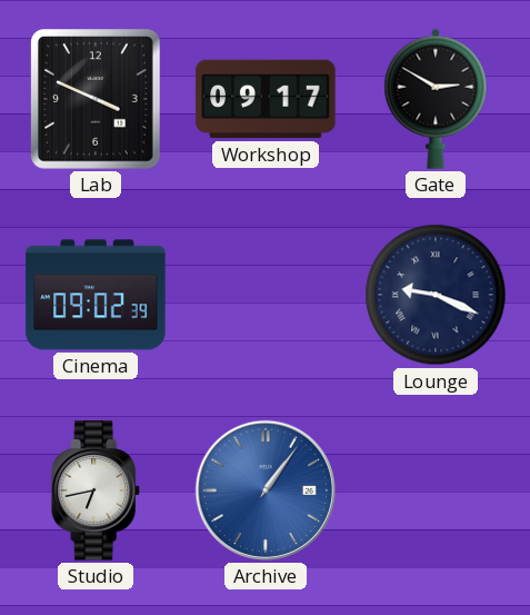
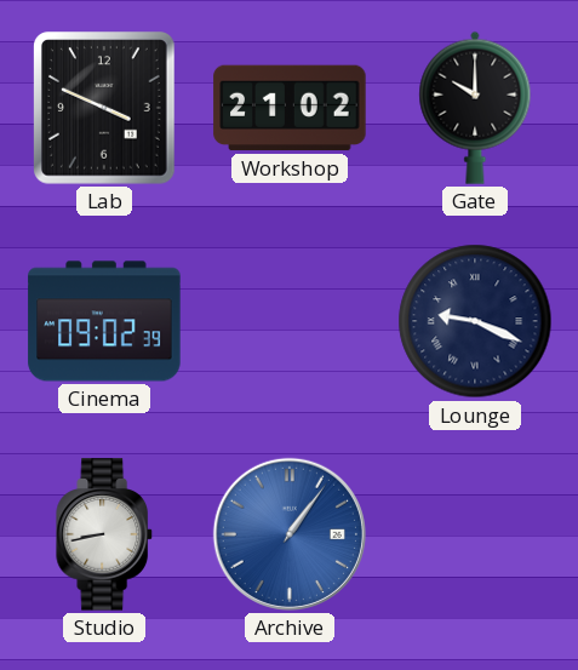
Workshop: 09:17 -> 21:02
Gate: 2:50 -> 10:00
Studio: 6:43 -> 8:43
